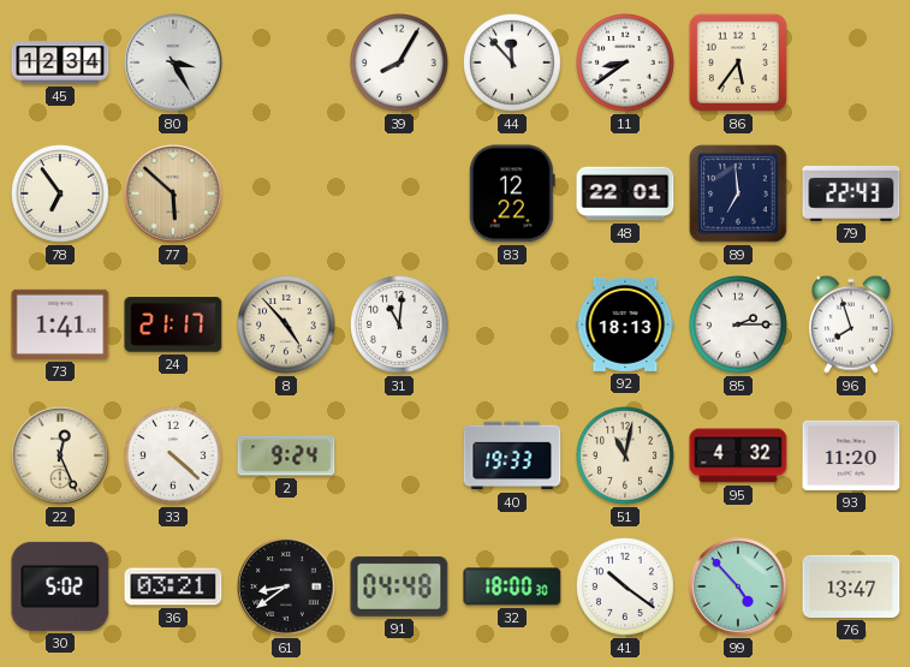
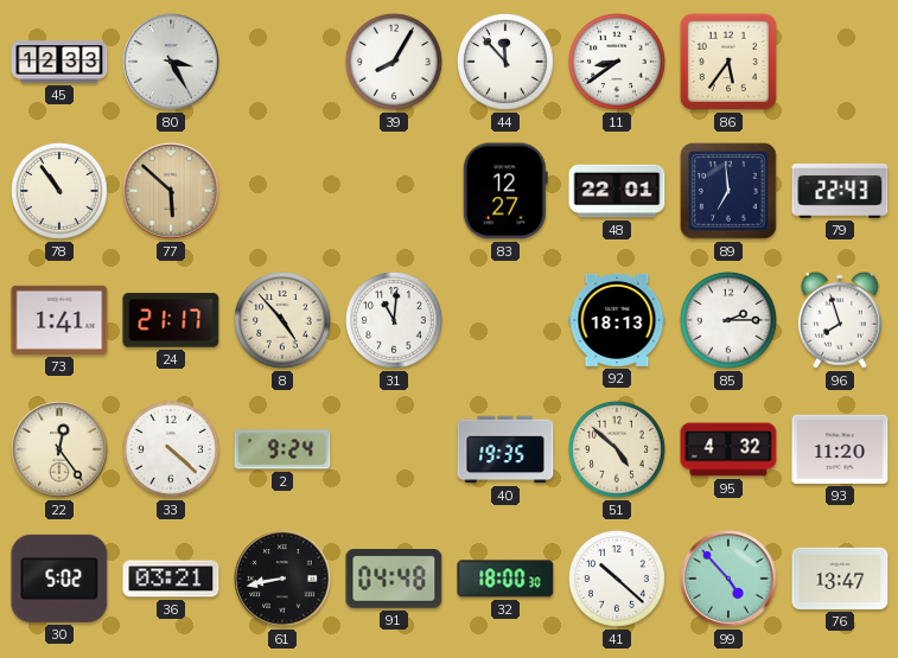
45: 12:34 -> 12:33
78: 6:54 -> 10:54
83: 12:22 -> 12:27
22: 12:26 -> 12:24
40: 19:33 -> 19:35
51: 11:02 -> 4:52
61: 8:39 -> 8:43
41: 10:21 -> 10:22
